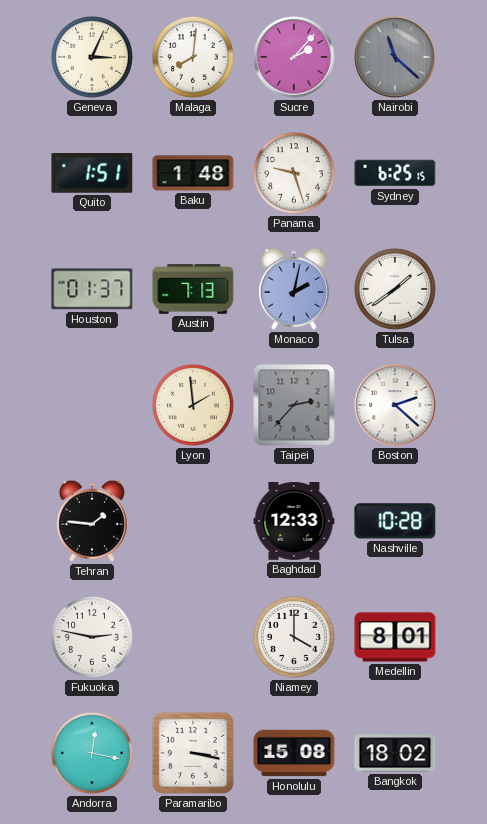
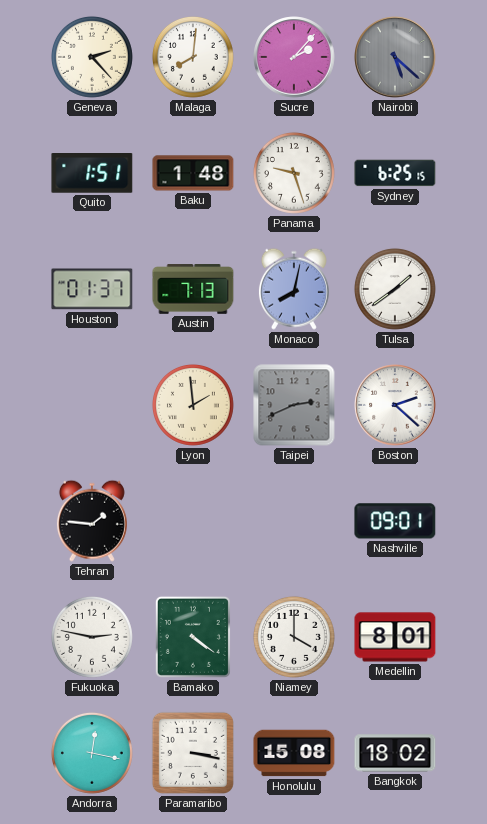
Geneva: 3:04 -> 2:23
Nairobi: 11:22 -> 5:22
Monaco: 2:02 -> 8:02
Taipei: 2:37 -> 2:41
Baghdad: 12:33 -> none
Nashville: 10:28 -> 09:01
Bamako: none -> 4:21
